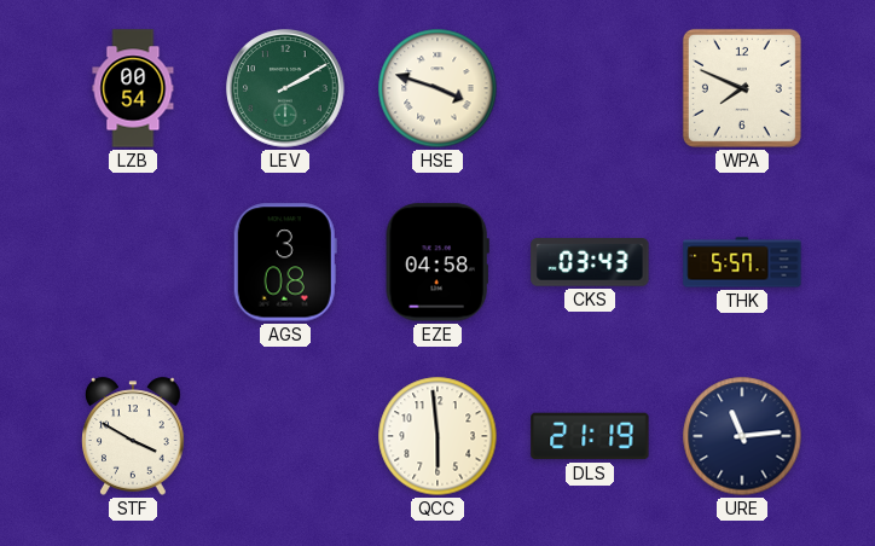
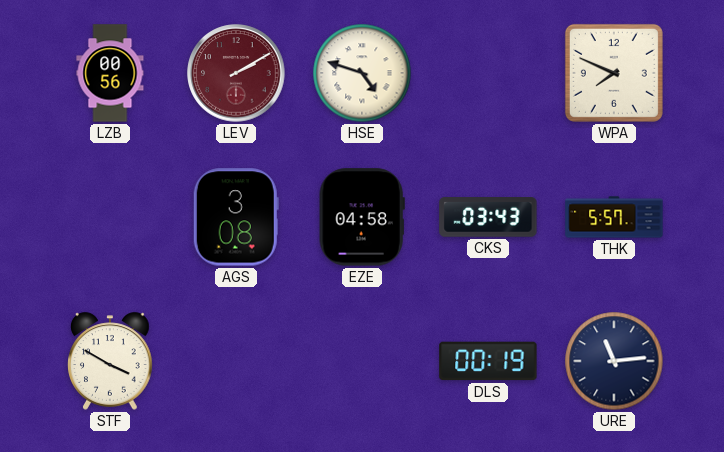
LZB: 00:54 -> 00:56
LEV dial: green -> burgundy
HSE: 3:48 -> 4:48
QCC: 5:59 -> none
DLS: 21:19 -> 00:19
